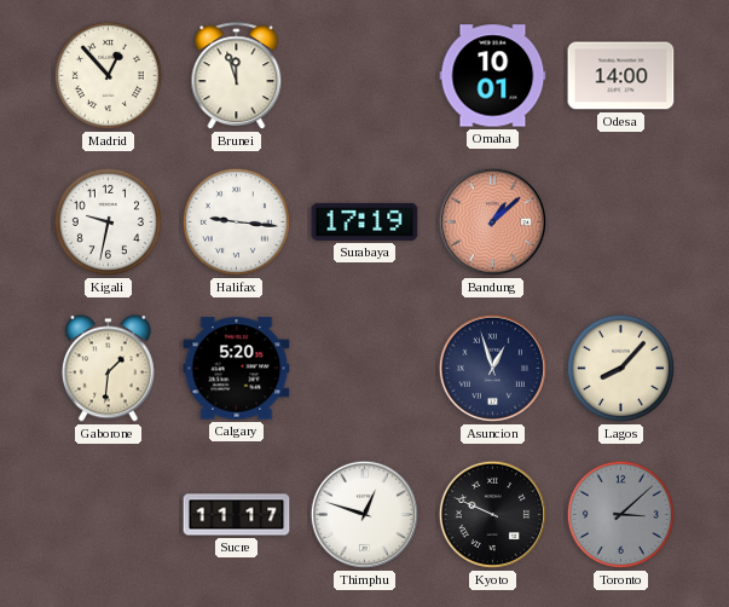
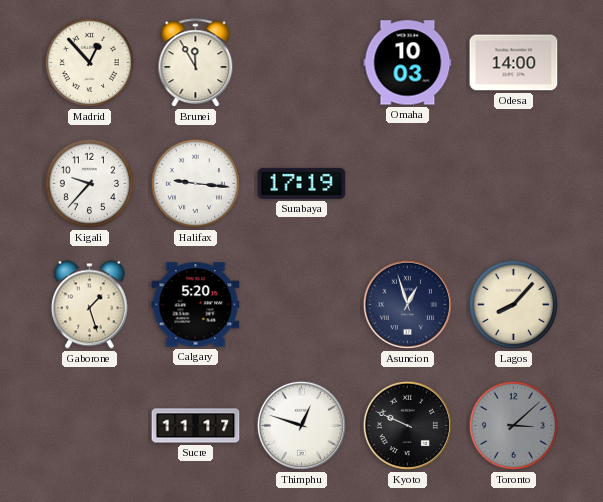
Brunei: 11:57 -> 11:55
Omaha: 10:01 -> 10:03
Kigali: 9:32 -> 9:37
Bandung: 1:08 -> none
Gaborone: 1:31 -> 1:27
